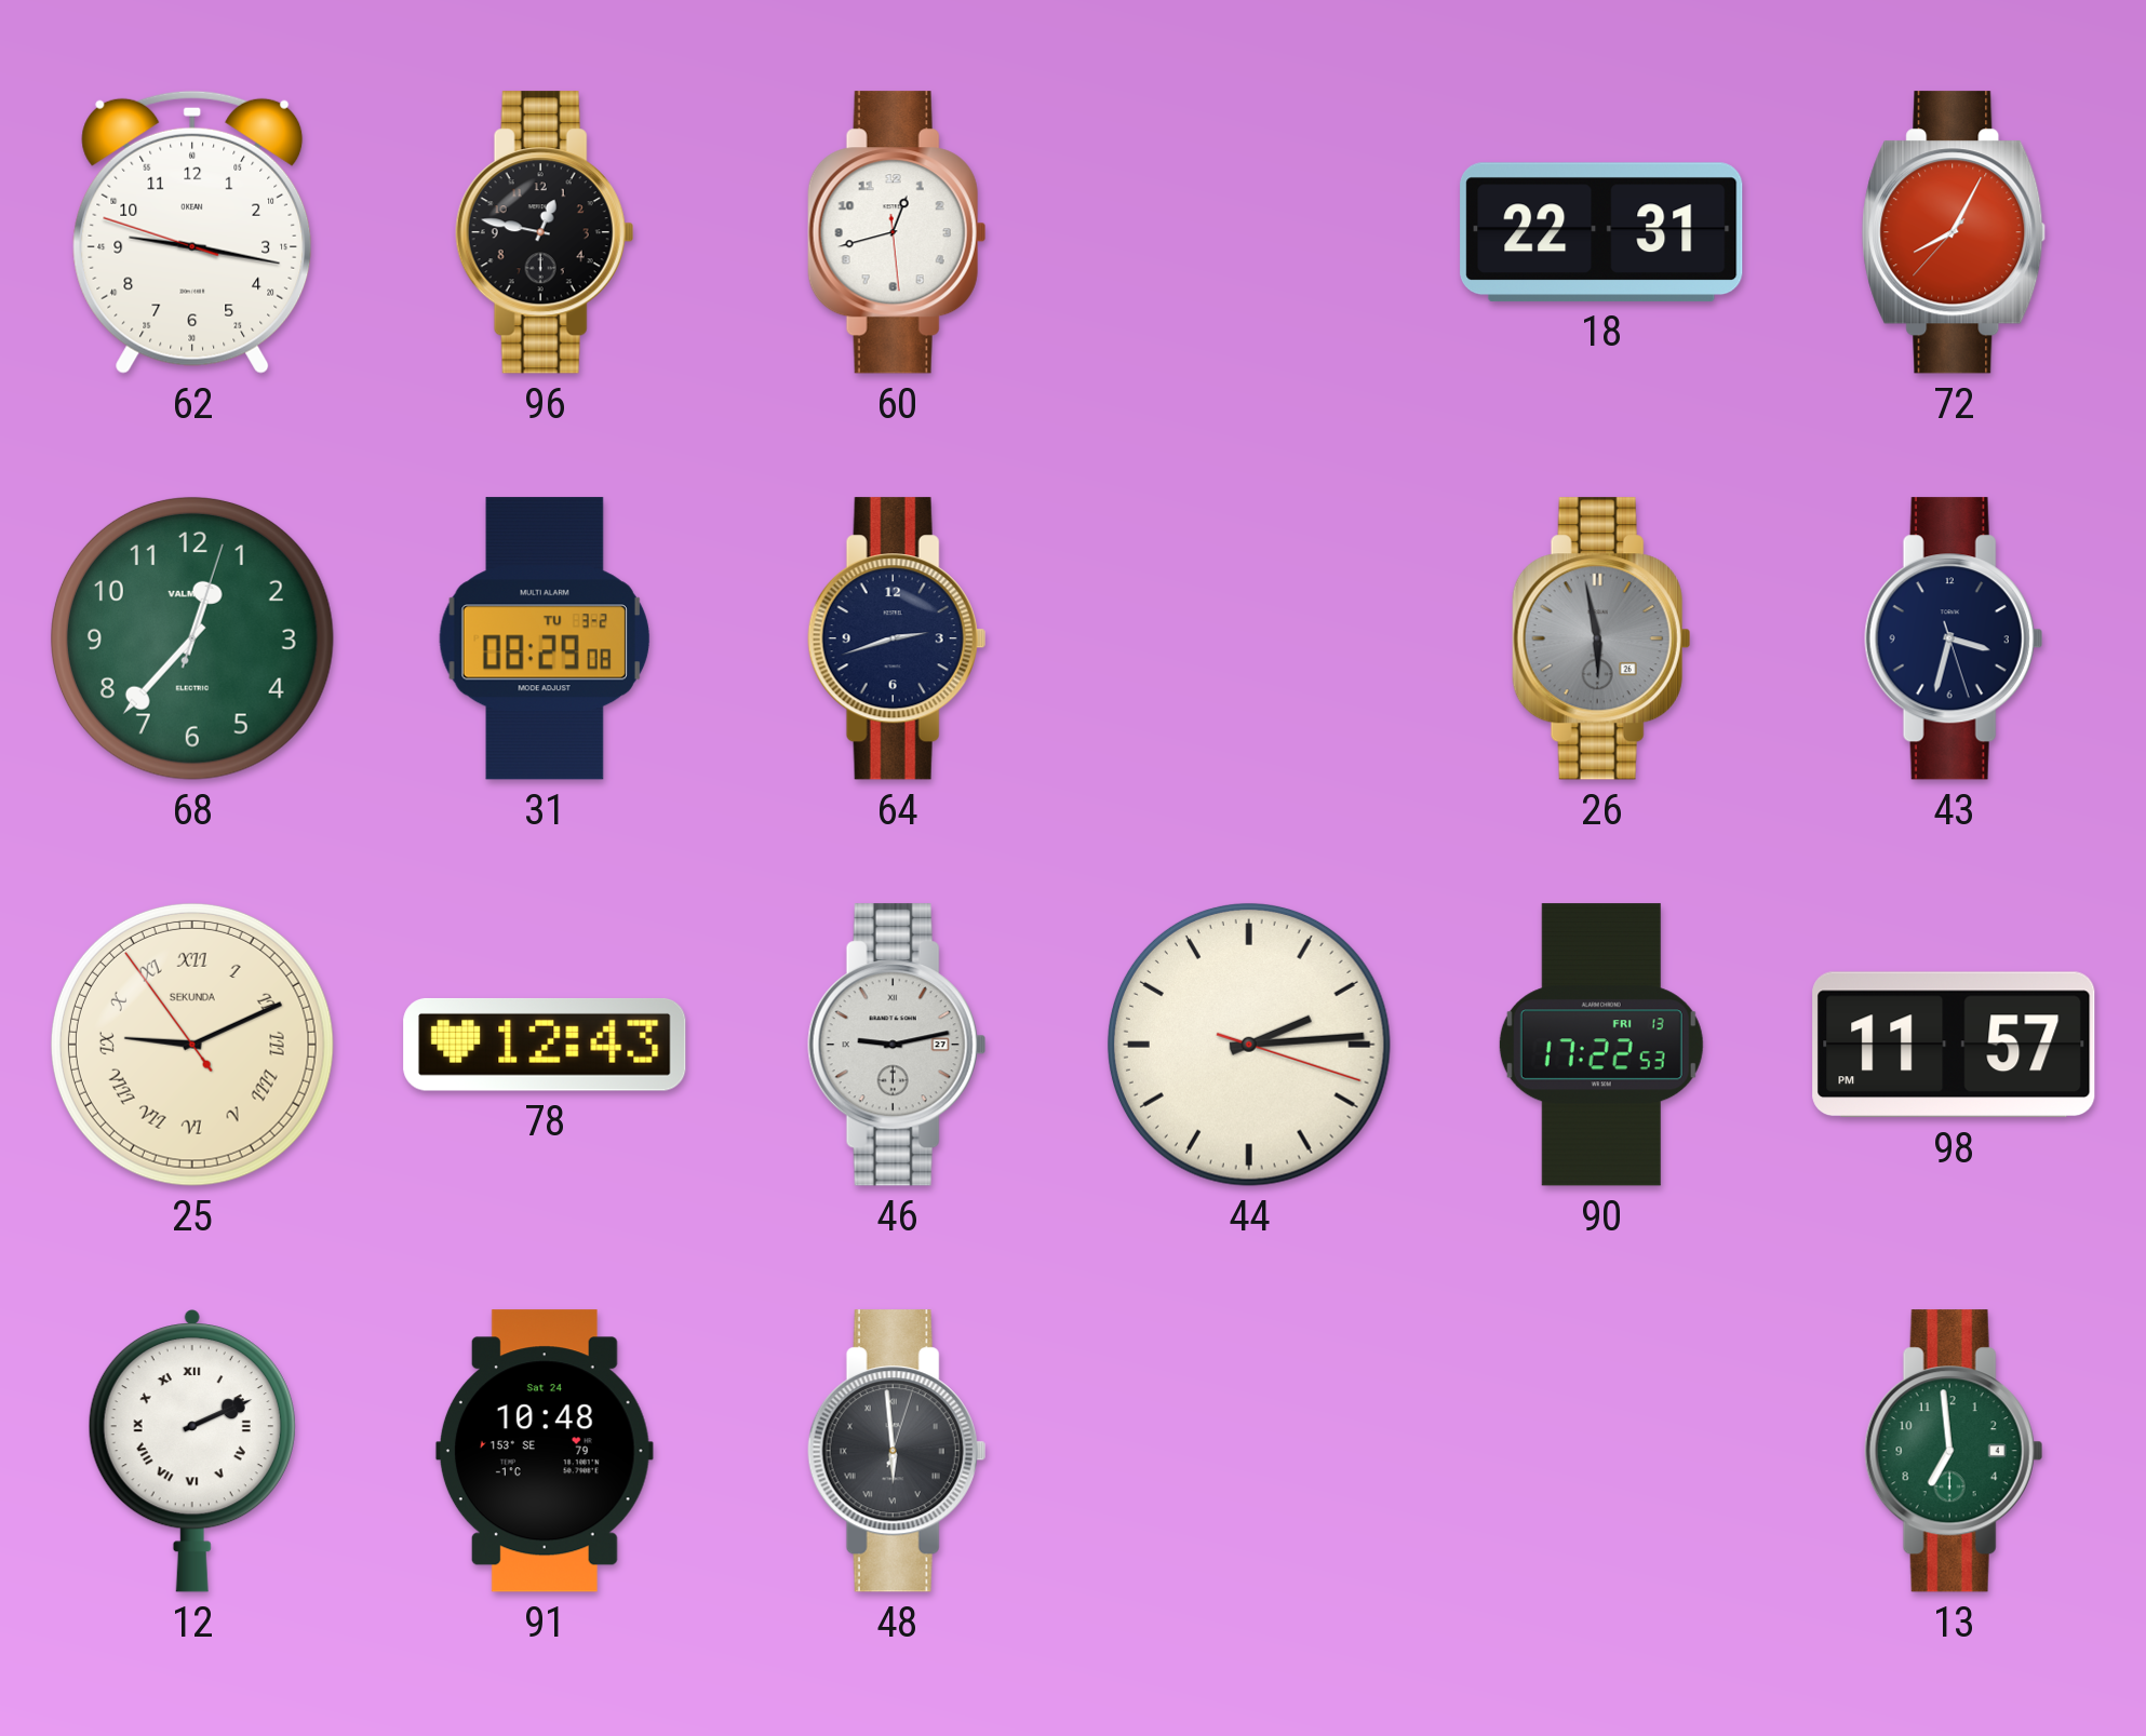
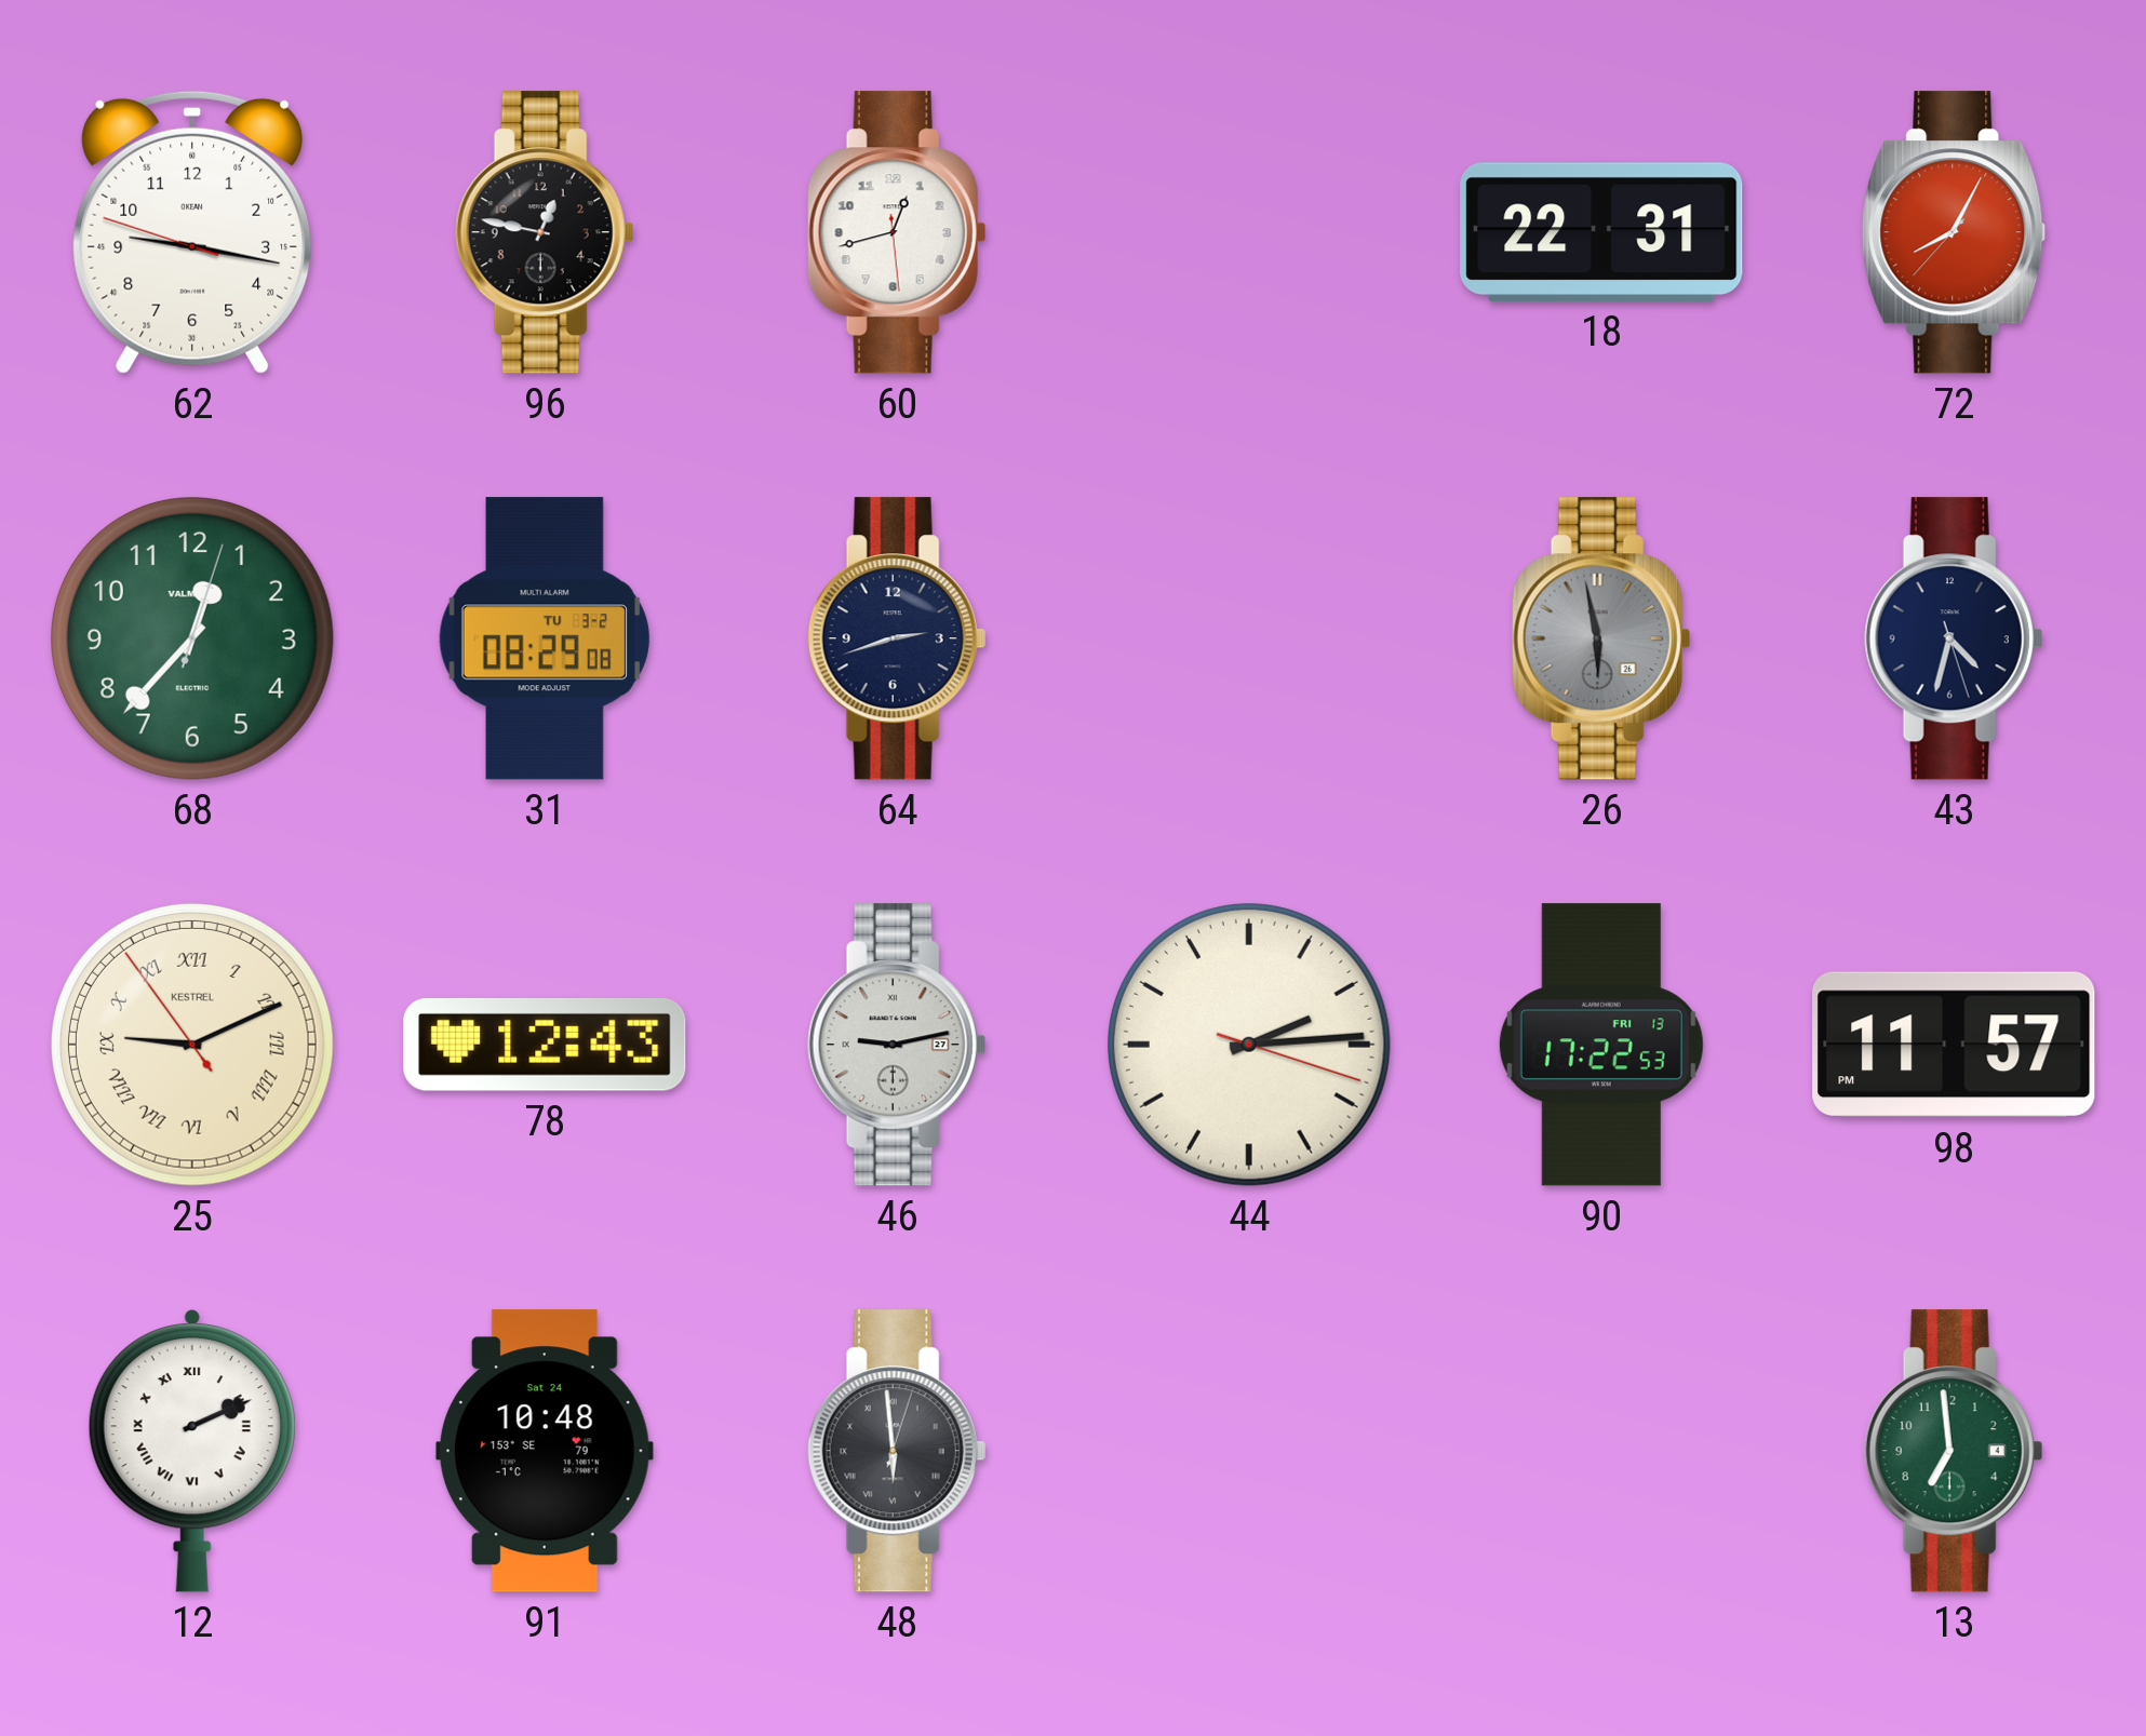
43: 3:32 -> 4:32
25 brand: SEKUNDA -> KESTREL
